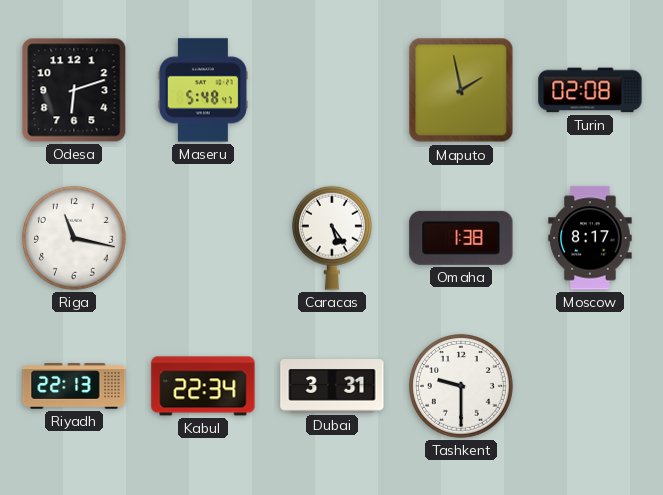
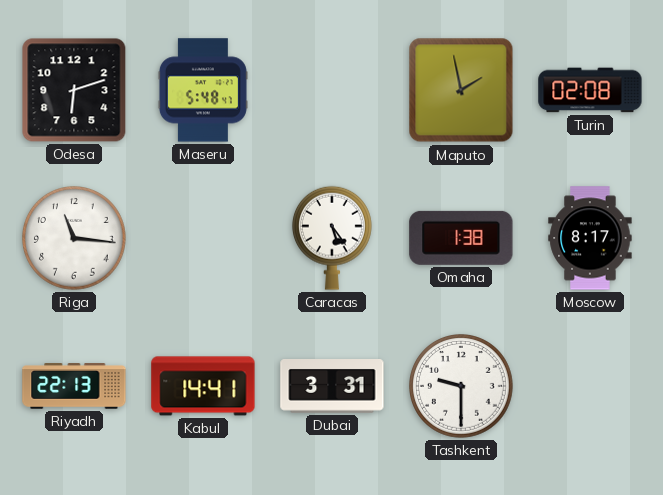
Riga: 11:17 -> 11:16
Kabul: 22:34 -> 14:41
